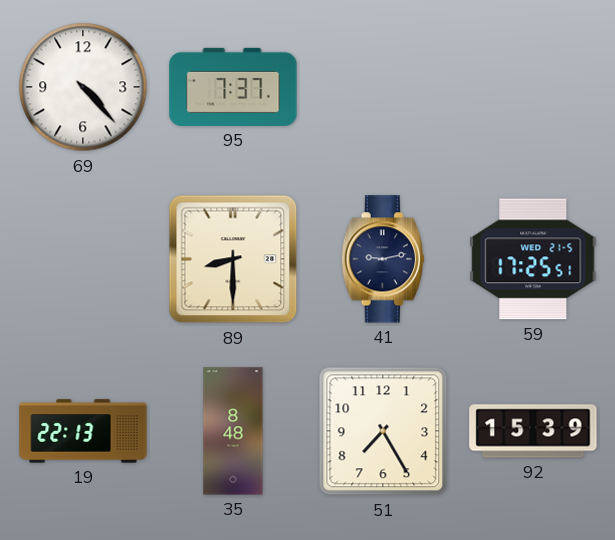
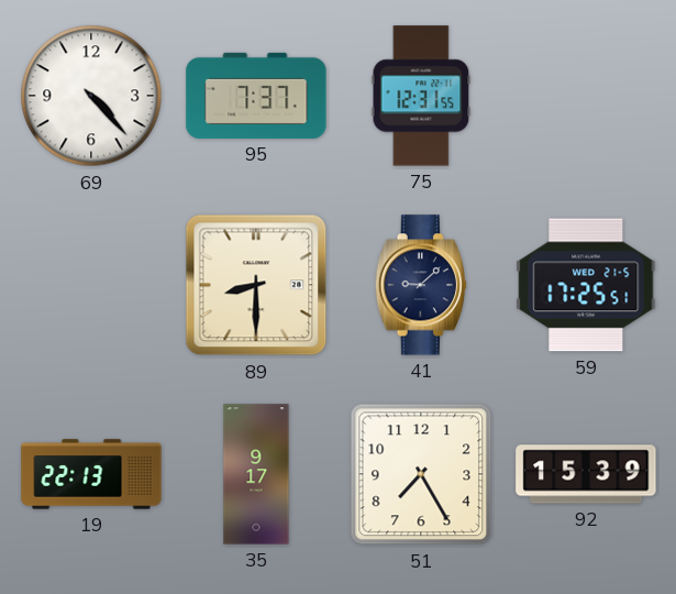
75: none -> 12:31
41: 9:13 -> 9:08
35: 8:48 -> 9:17
